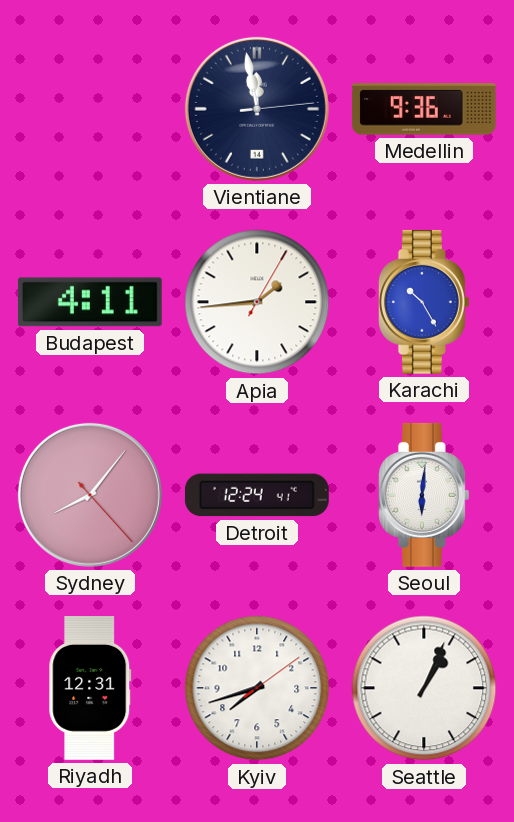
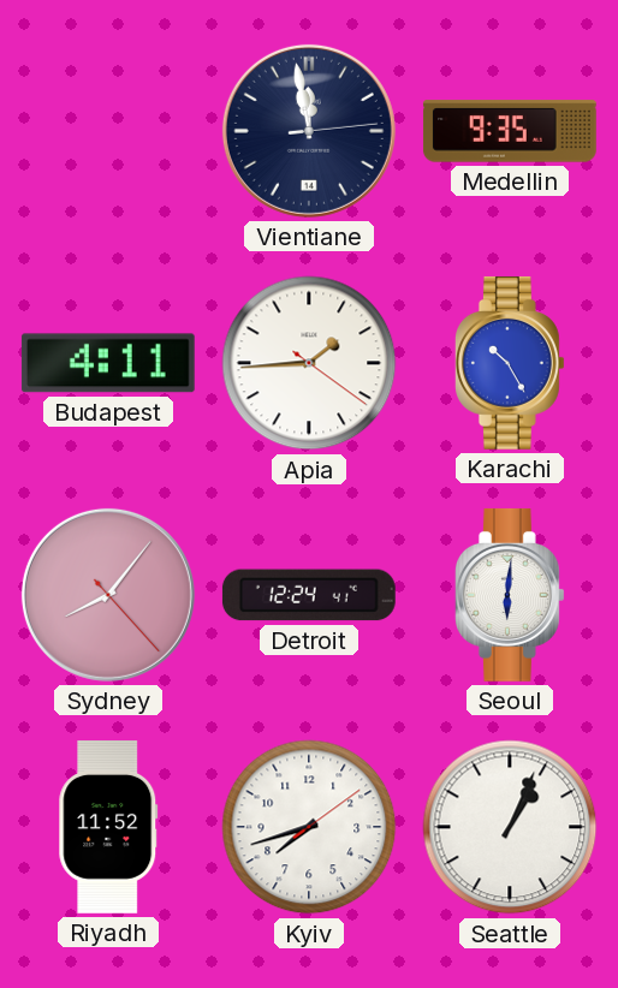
Medellin: 9:36 -> 9:35
Apia: 1:44:05 -> 1:44:21
Riyadh: 12:31 -> 11:52
